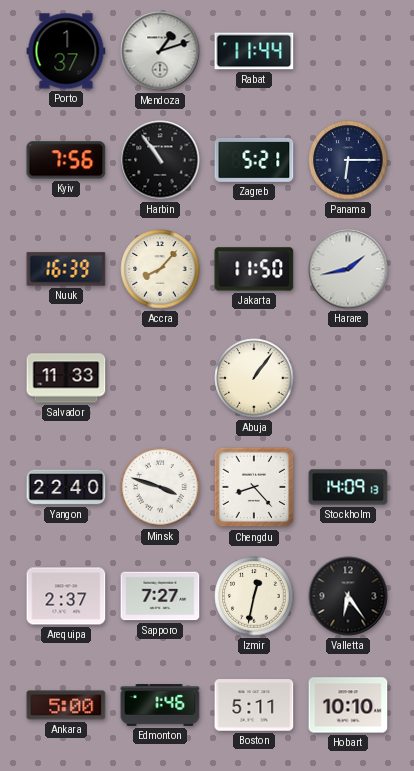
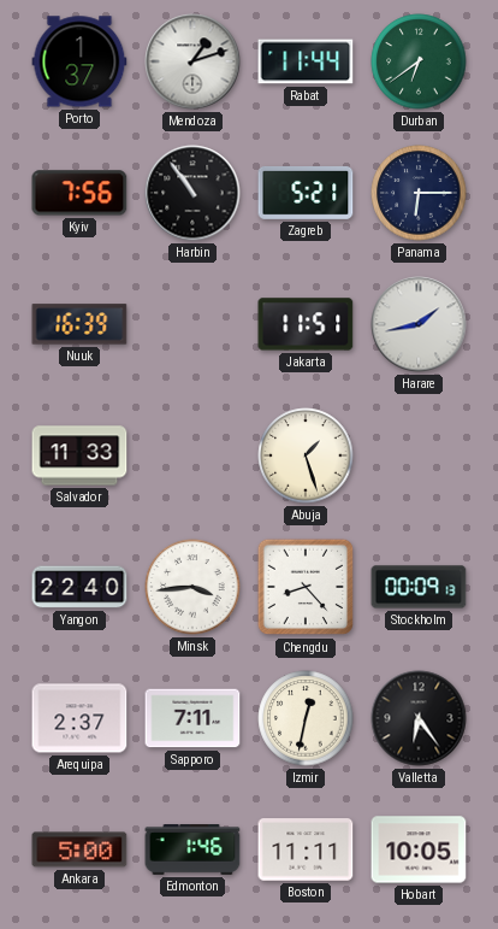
Durban: none -> 6:39
Accra: 8:07 -> none
Jakarta: 11:50 -> 11:51
Abuja: 1:06 -> 1:27
Minsk: 3:48 -> 3:44
Stockholm: 14:09 -> 00:09
Sapporo: 7:27 -> 7:11
Boston: 5:11 -> 11:11
Hobart: 10:10 -> 10:05
